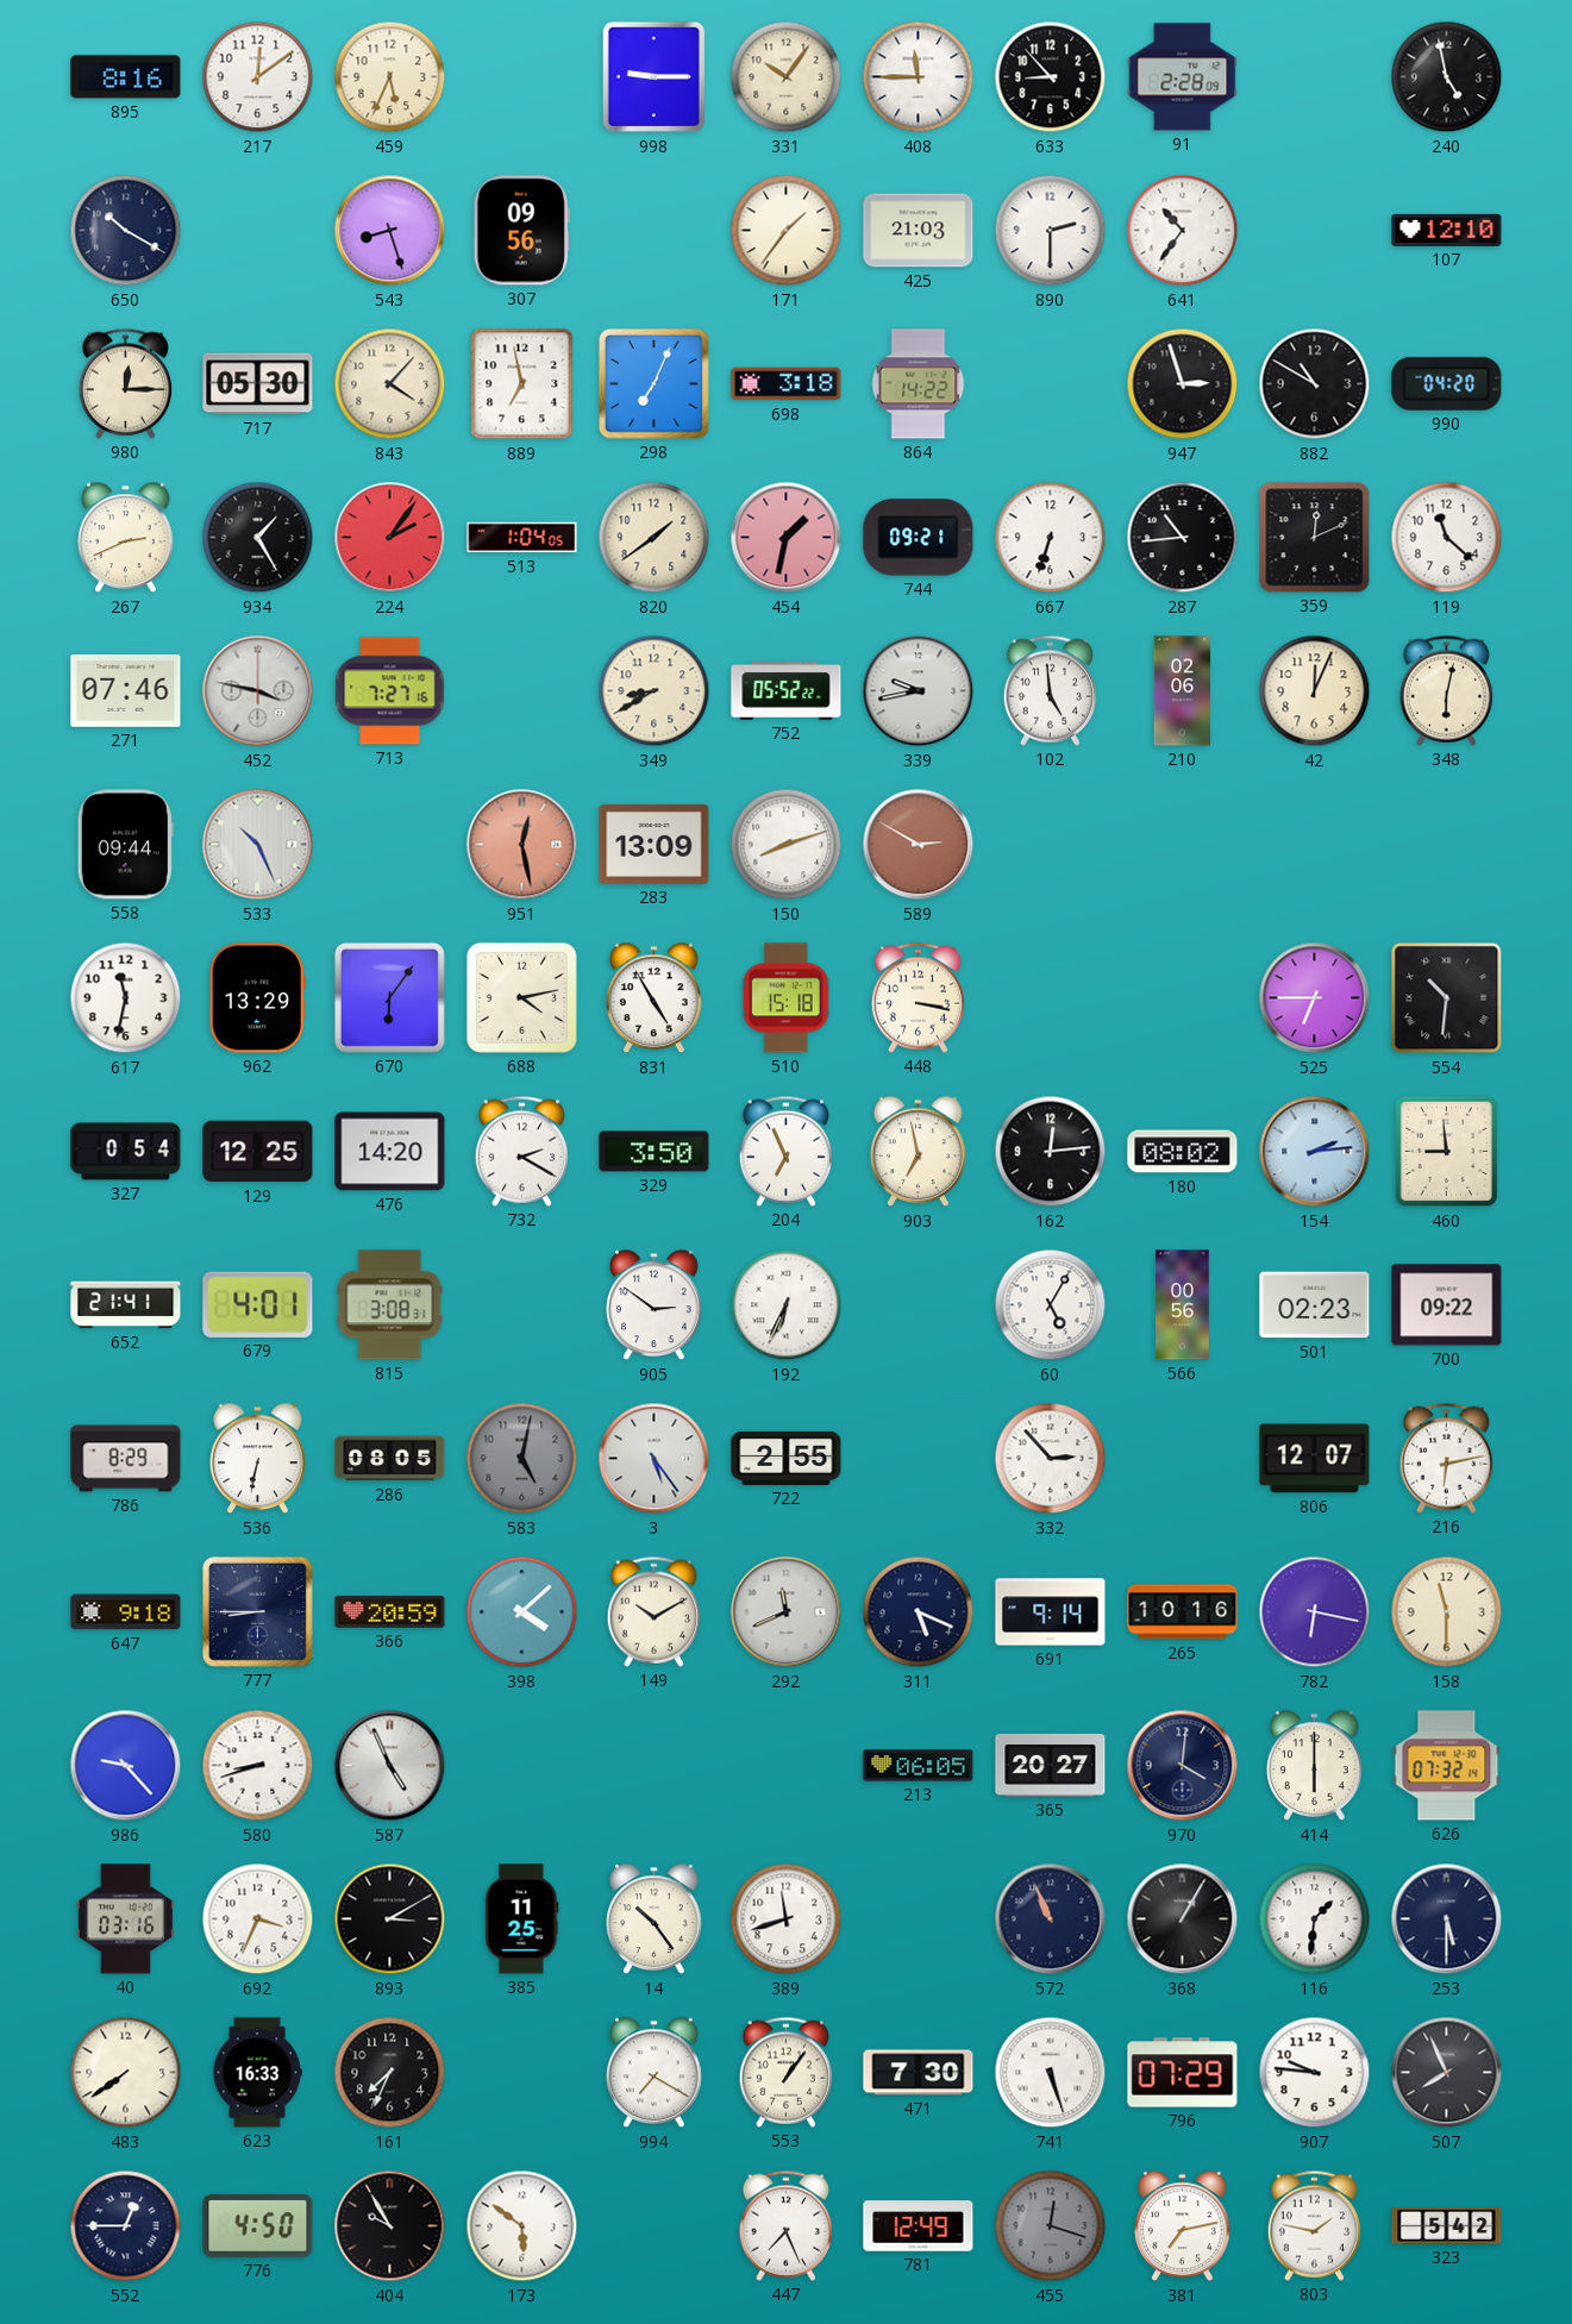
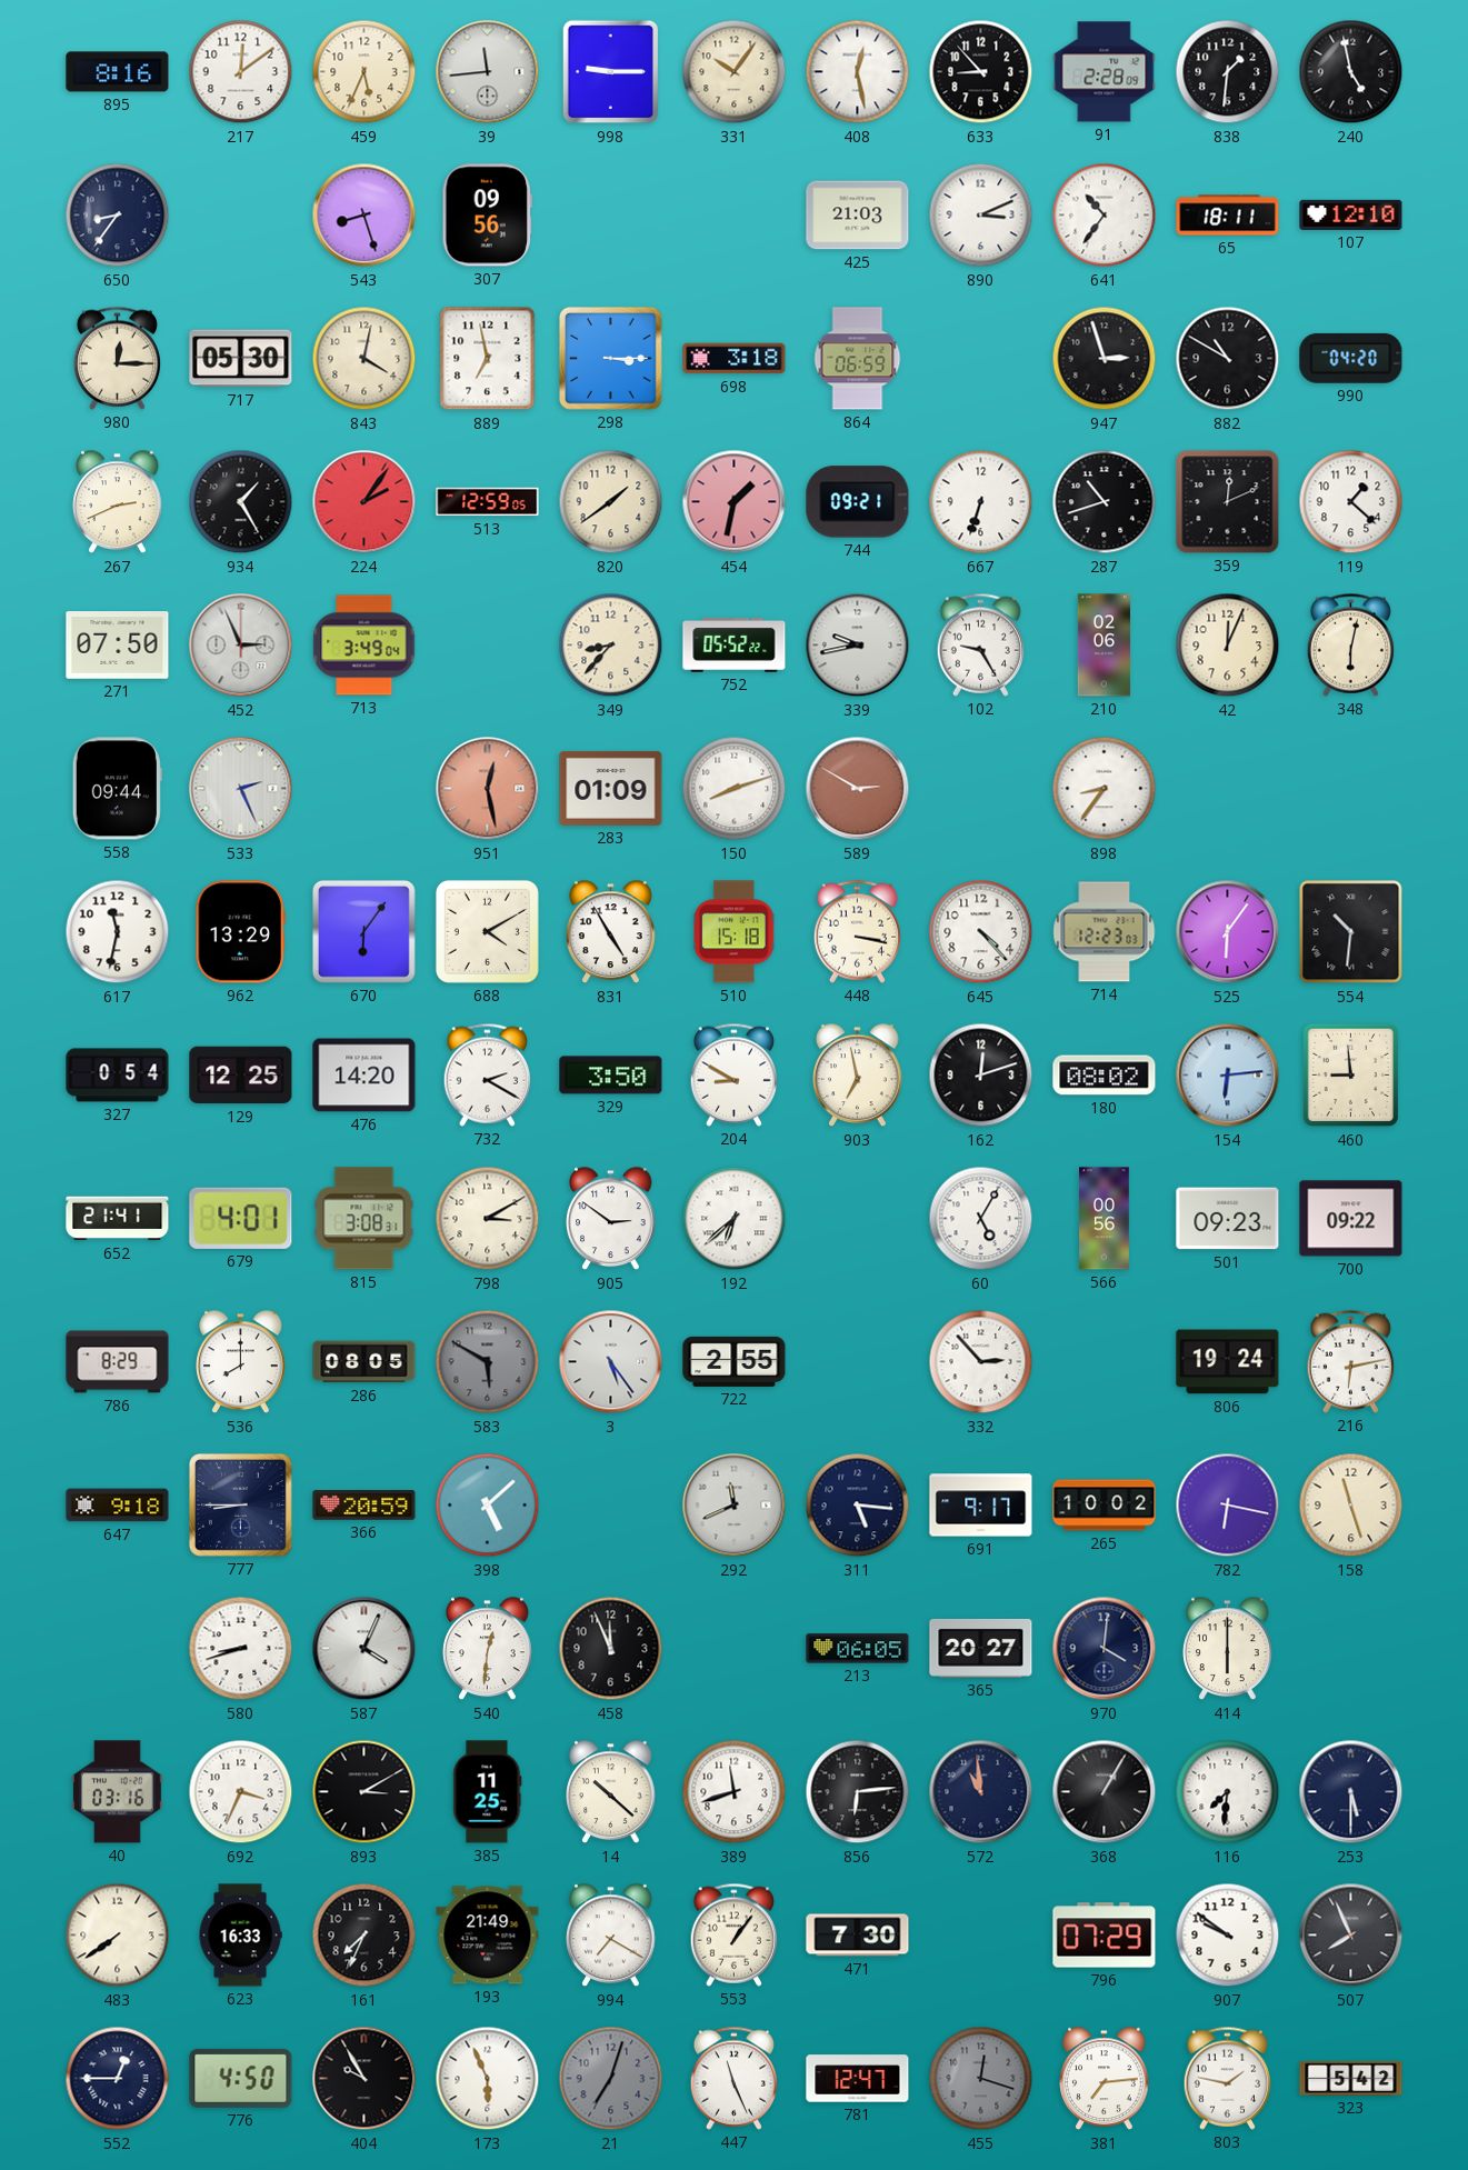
39: none -> 11:44
408: 11:45 -> 12:28
838: none -> 1:31
650: 10:20 -> 8:36
171: 1:36 -> none
890: 2:30 -> 3:11
65: none -> 18:11
843: 4:07 -> 4:02
298: 7:04 -> 3:15
864: 14:22 -> 06:59
513: 1:04 -> 12:59
287: 10:44 -> 10:42
119: 11:22 -> 1:22
271: 07:46 -> 07:50
452: 3:47 -> 2:56
713: 7:27 -> 3:49
349: 8:40 -> 8:37
102: 4:59 -> 9:25
533: 10:26 -> 2:26
283: 13:09 -> 01:09
898: none -> 8:36
688: 4:13 -> 4:10
645: none -> 4:23
714: none -> 12:23
525: 6:45 -> 6:06
204: 6:56 -> 8:50
162: 12:14 -> 12:12
154: 2:14 -> 6:14
798: none -> 3:10
192: 6:34 -> 6:38
501: 02:23 -> 09:23
536: 6:32 -> 8:00
583: 5:02 -> 5:50
806: 12:07 -> 19:24
398: 4:08 -> 5:08
149: 10:10 -> none
311: 5:19 -> 5:16
691: 9:14 -> 9:17
265: 10:16 -> 10:02
158: 11:30 -> 11:27
986: 9:23 -> none
587: 4:56 -> 4:04
540: none -> 12:31
458: none -> 11:56
626: 07:32 -> none
14: 10:24 -> 10:22
856: none -> 6:14
572: 10:56 -> 10:59
116: 1:31 -> 7:31
193: none -> 21:49
741: 5:27 -> none
907: 9:46 -> 9:51
173: 5:51 -> 5:56
21: none -> 7:03
447: 7:26 -> 11:26
781: 12:49 -> 12:47
381: 7:13 -> 7:14
